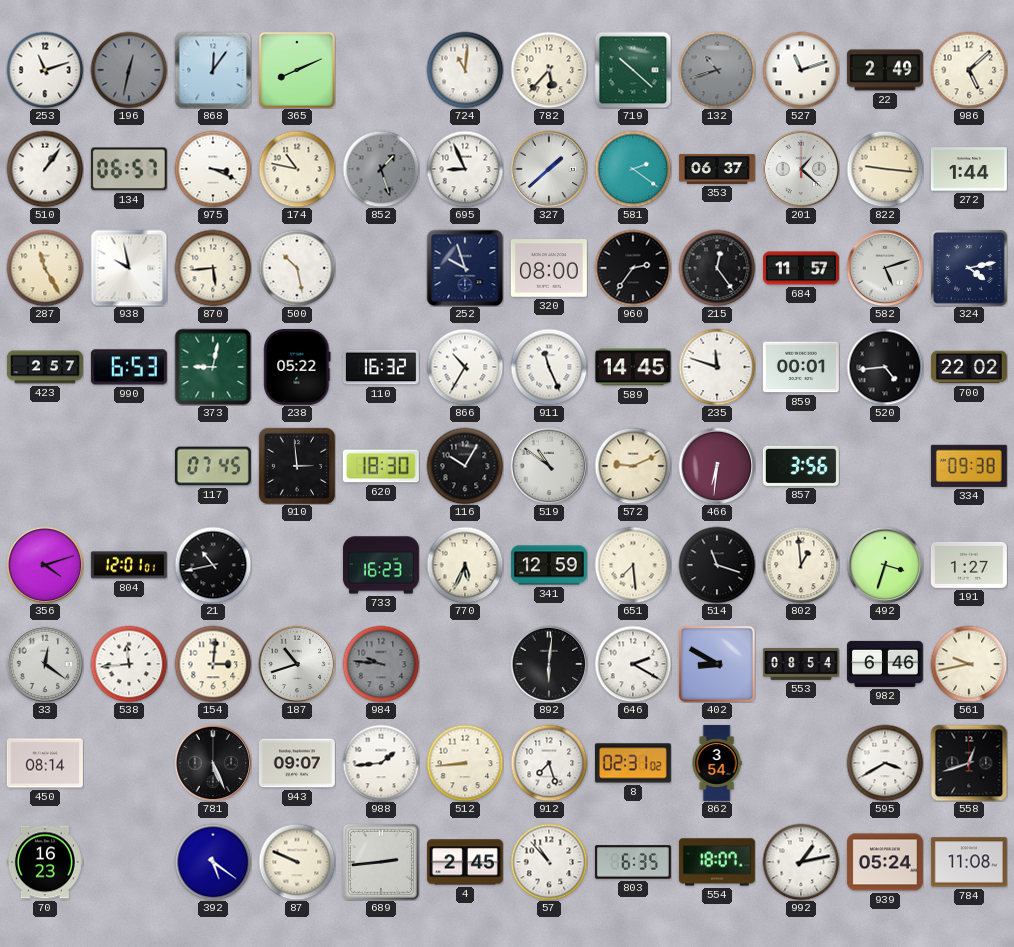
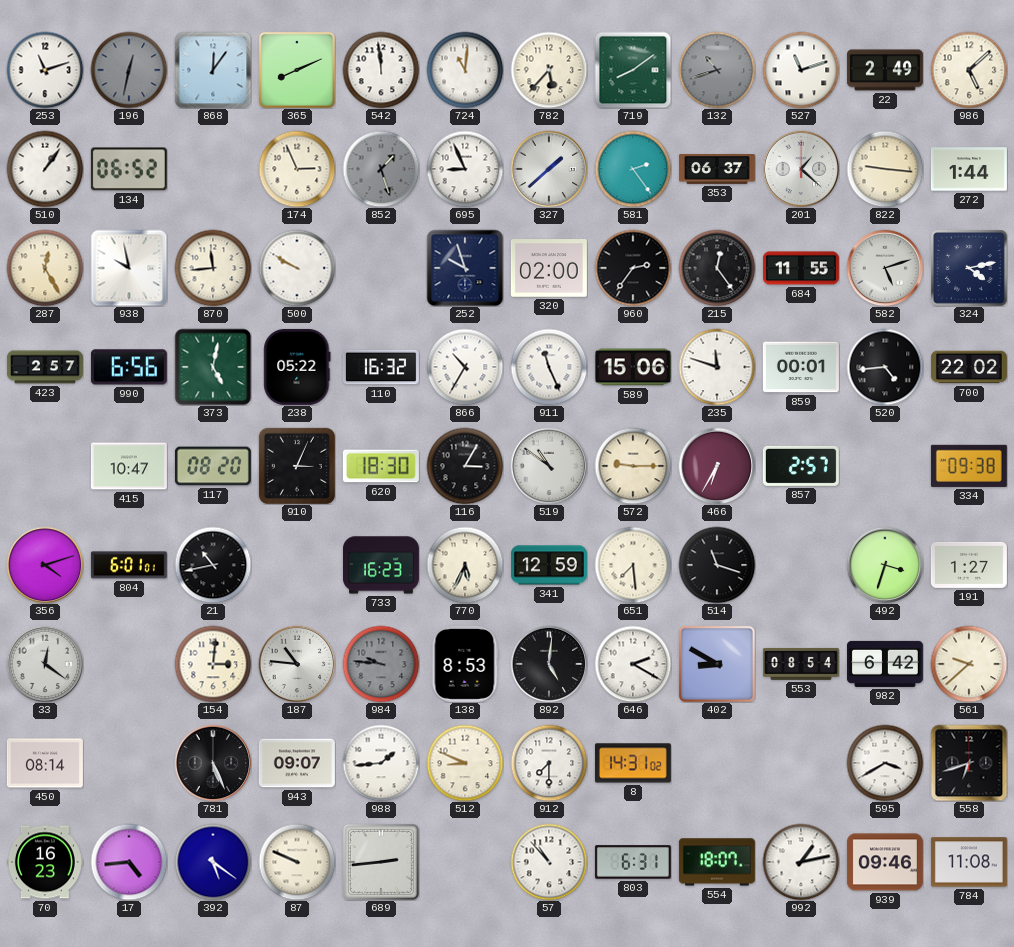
542: none -> 11:59
719: 10:22 -> 8:09
134: 06:57 -> 06:52
975: 3:19 -> none
174: 10:47 -> 2:56
581: 2:21 -> 2:24
287: 11:25 -> 12:25
870: 5:44 -> 11:44
500: 10:28 -> 9:50
320: 08:00 -> 02:00
684: 11:57 -> 11:55
990: 6:53 -> 6:56
373: 9:02 -> 5:02
589: 14:45 -> 15:06
415: none -> 10:47
117: 07:45 -> 08:20
910: 2:59 -> 3:04
116: 10:05 -> 3:05
572: 9:11 -> 9:15
466: 6:31 -> 6:35
857: 3:56 -> 2:57
804: 12:01 -> 6:01
802: 12:59 -> none
538: 11:44 -> none
187: 10:42 -> 10:46
138: none -> 8:53
892: 6:01 -> 5:01
982: 6:46 -> 6:42
561: 9:43 -> 9:38
512: 8:44 -> 8:49
912: 7:27 -> 7:30
8: 02:31 -> 14:31
862: 3:54 -> none
558: 12:42 -> 6:42
17: none -> 4:44
4: 2:45 -> none
803: 6:35 -> 6:31
939: 05:24 -> 09:46
